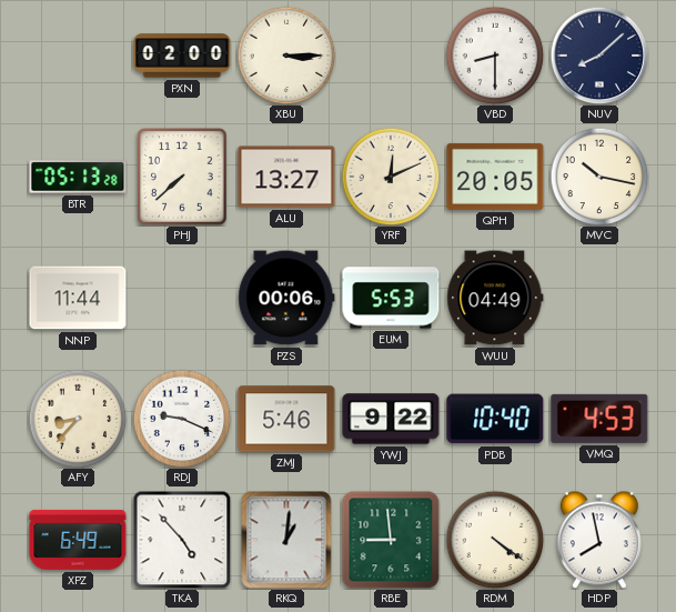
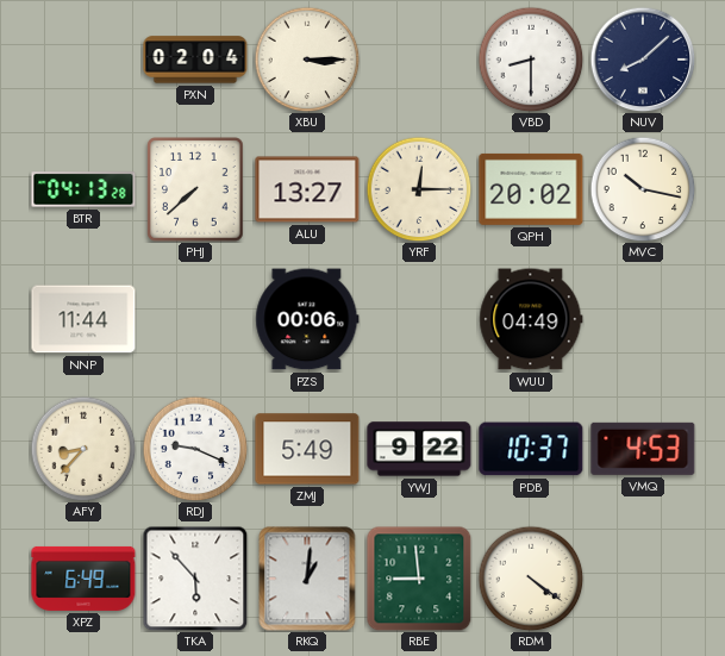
PXN: 02:00 -> 02:04
BTR: 05:13 -> 04:13
YRF: 12:11 -> 12:15
QPH: 20:05 -> 20:02
EUM: 5:53 -> none
ZMJ: 5:46 -> 5:49
PDB: 10:40 -> 10:37
TKA: 4:53 -> 5:53
HDP: 7:58 -> none
